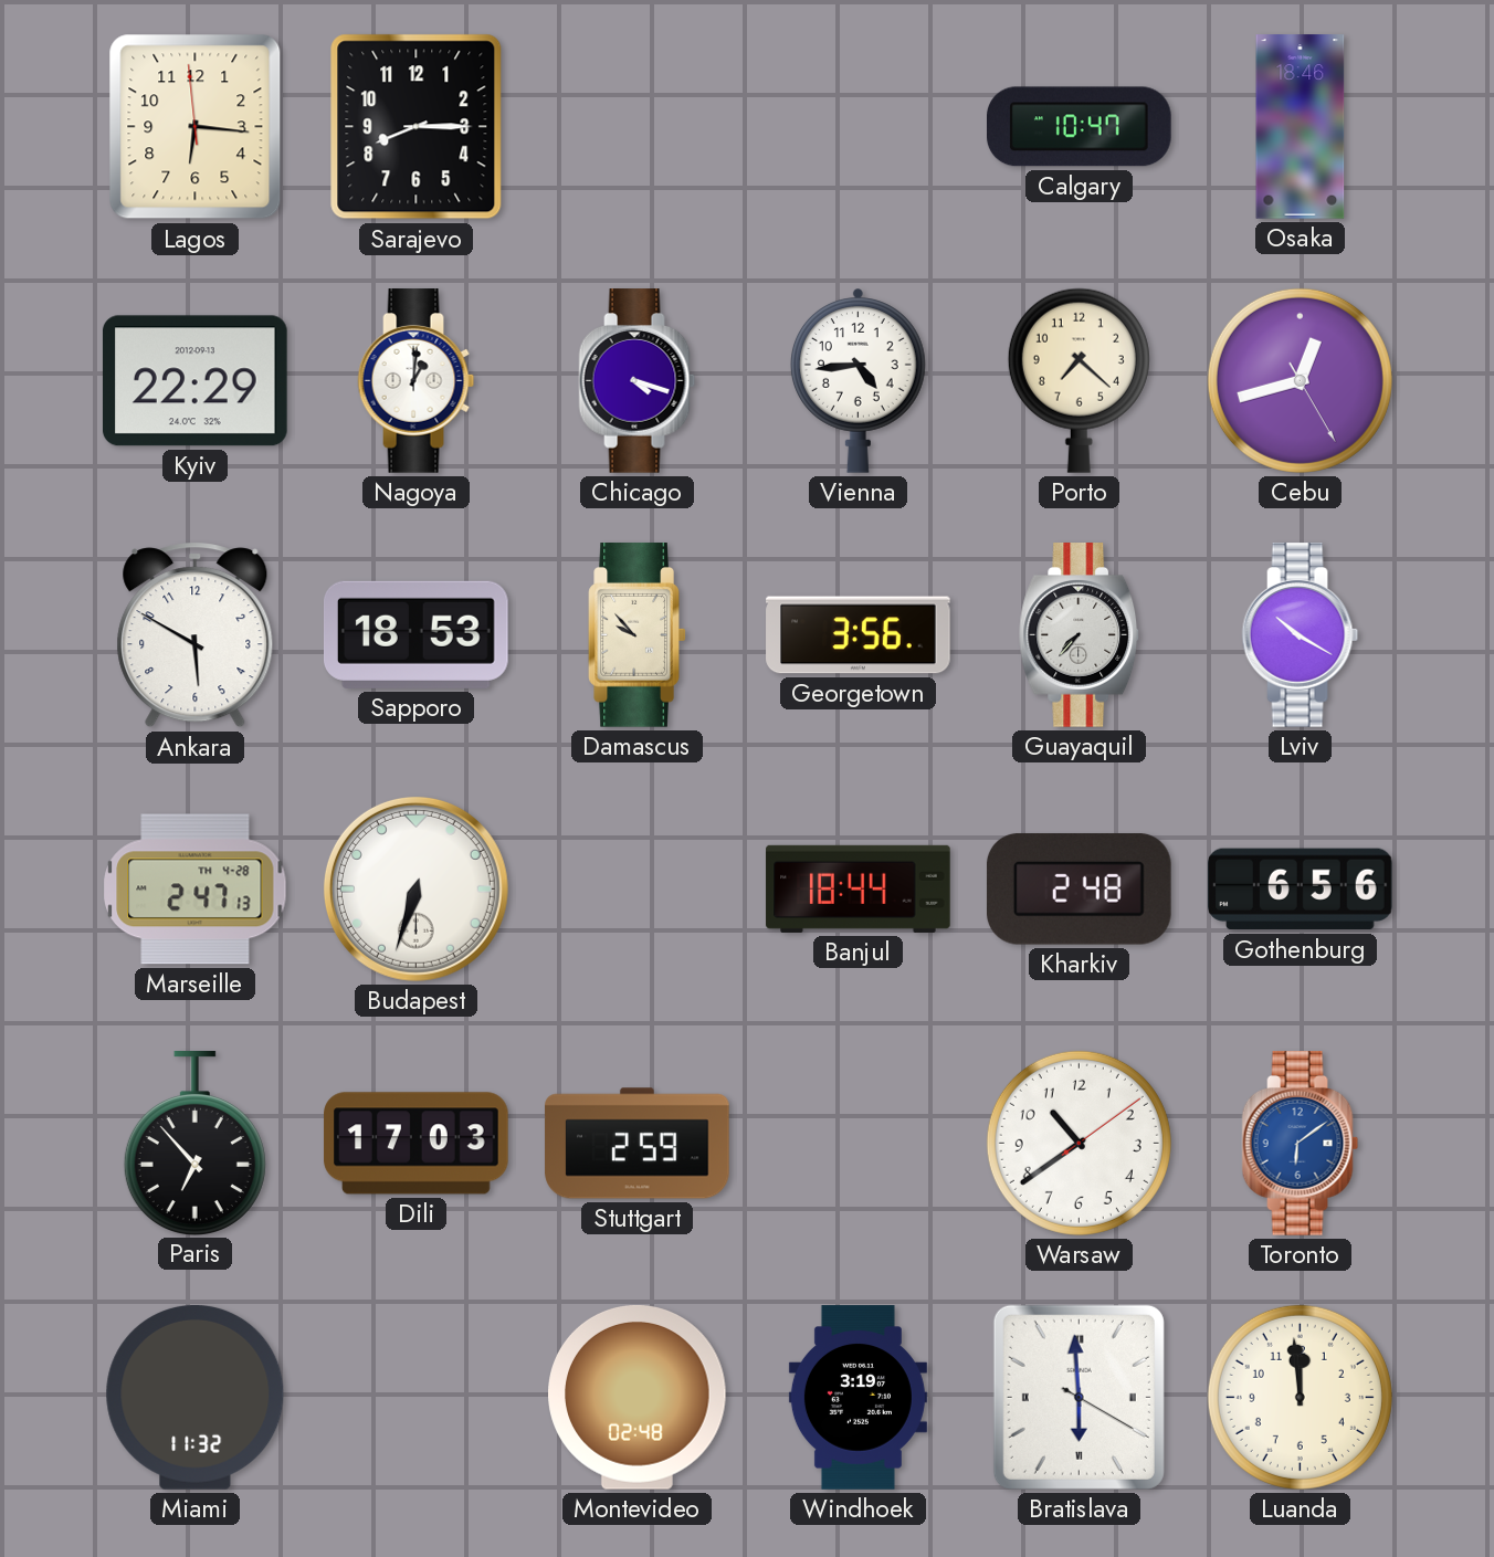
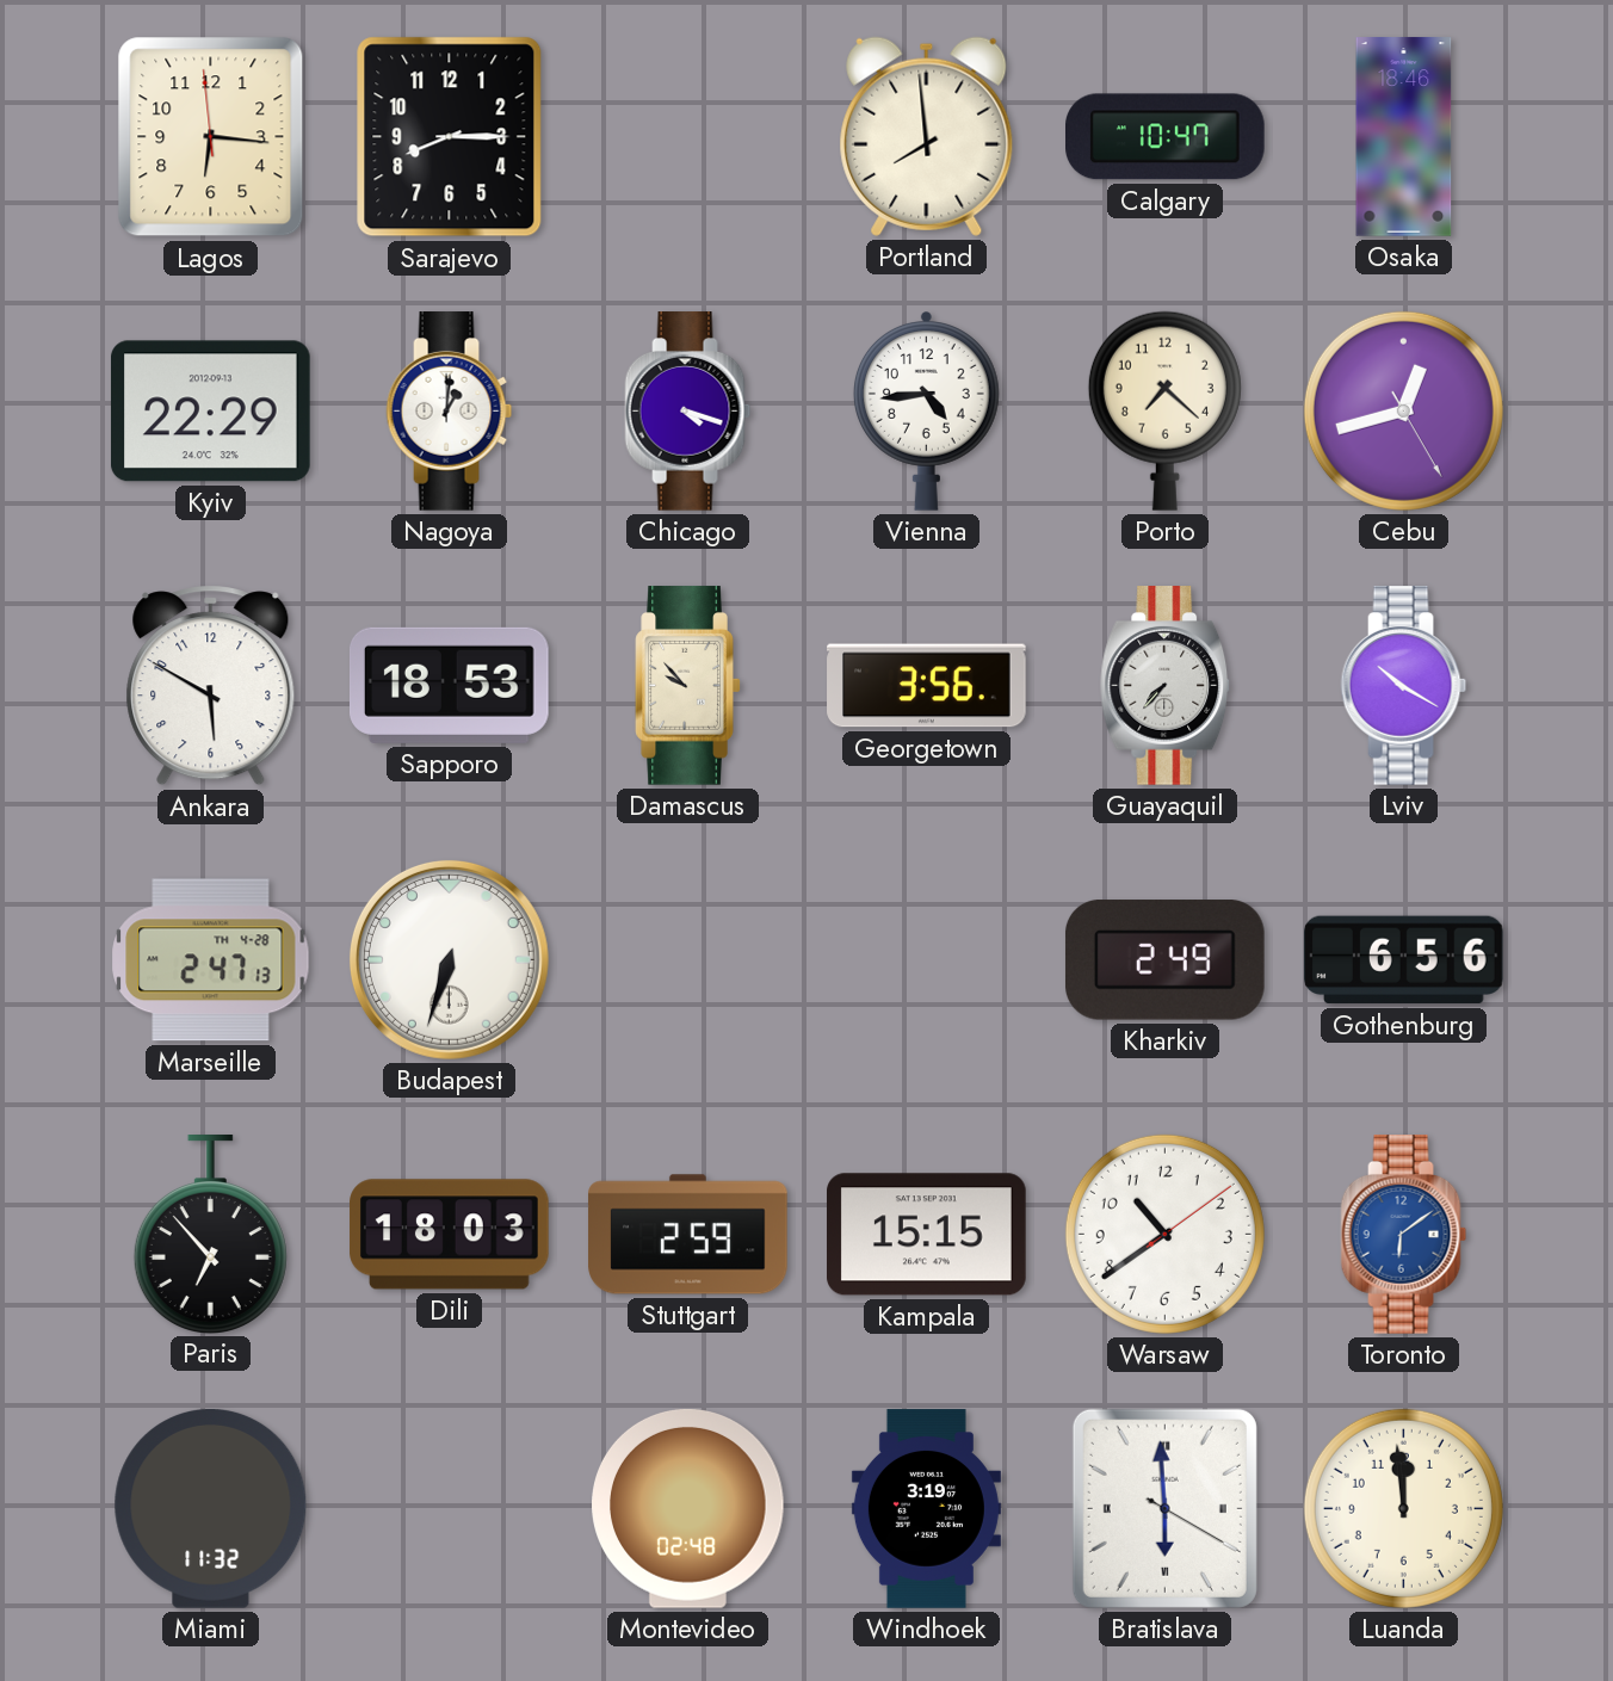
Portland: none -> 7:59
Banjul: 18:44 -> none
Kharkiv: 2:48 -> 2:49
Dili: 17:03 -> 18:03
Kampala: none -> 15:15
